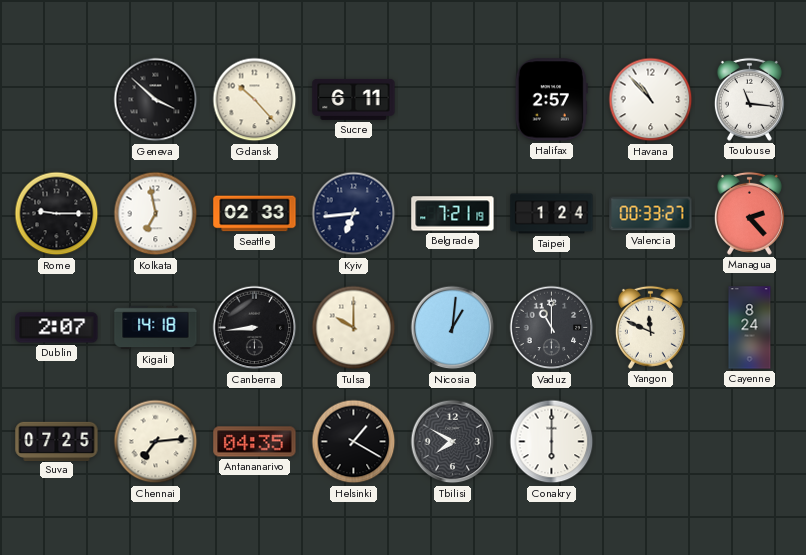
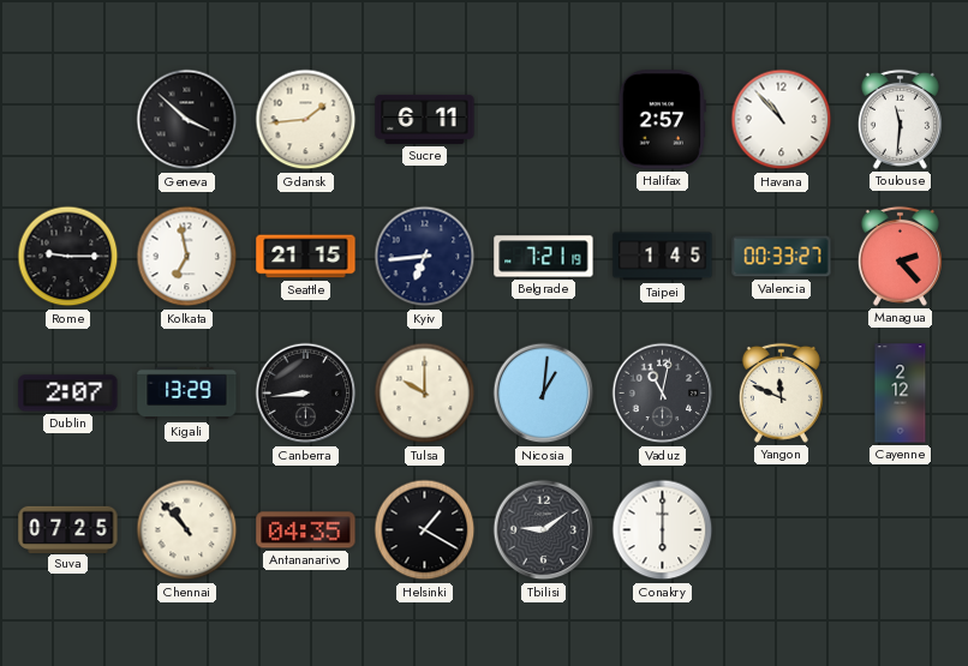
Gdansk: 10:23 -> 1:44
Toulouse: 11:16 -> 11:31
Seattle: 02:33 -> 21:15
Taipei: 1:24 -> 1:45
Kigali: 14:18 -> 13:29
Vaduz: 11:00 -> 11:02
Cayenne: 8:24 -> 2:12
Chennai: 7:14 -> 10:53
Tbilisi: 7:50 -> 9:09
